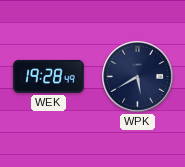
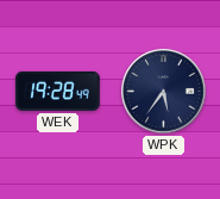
WPK: 5:40 -> 5:36
